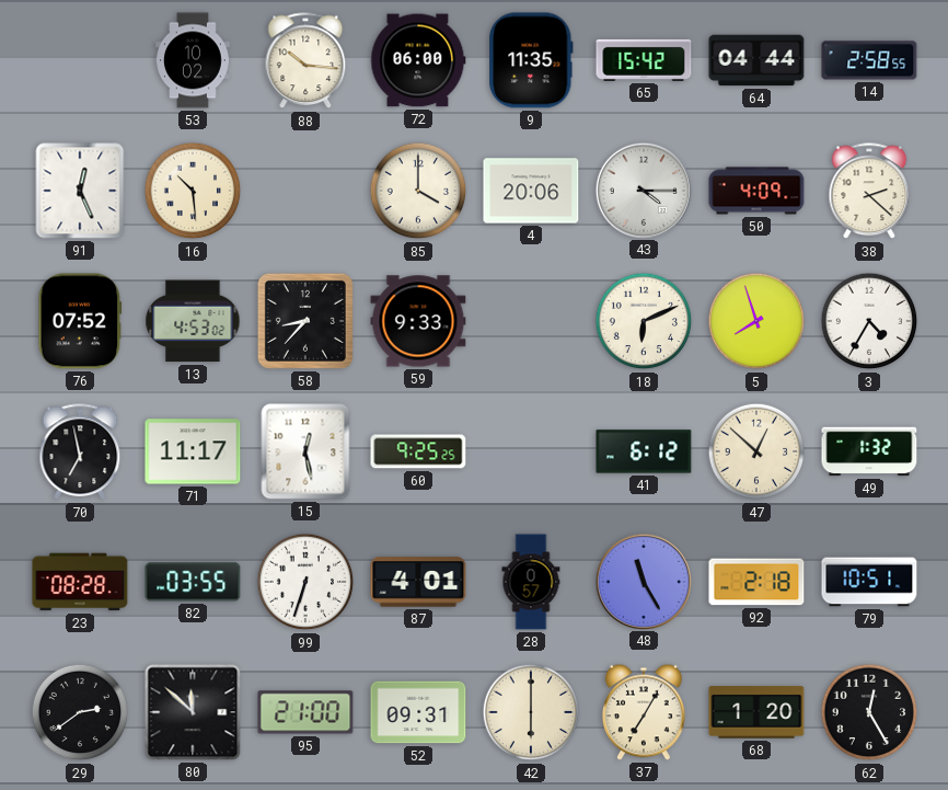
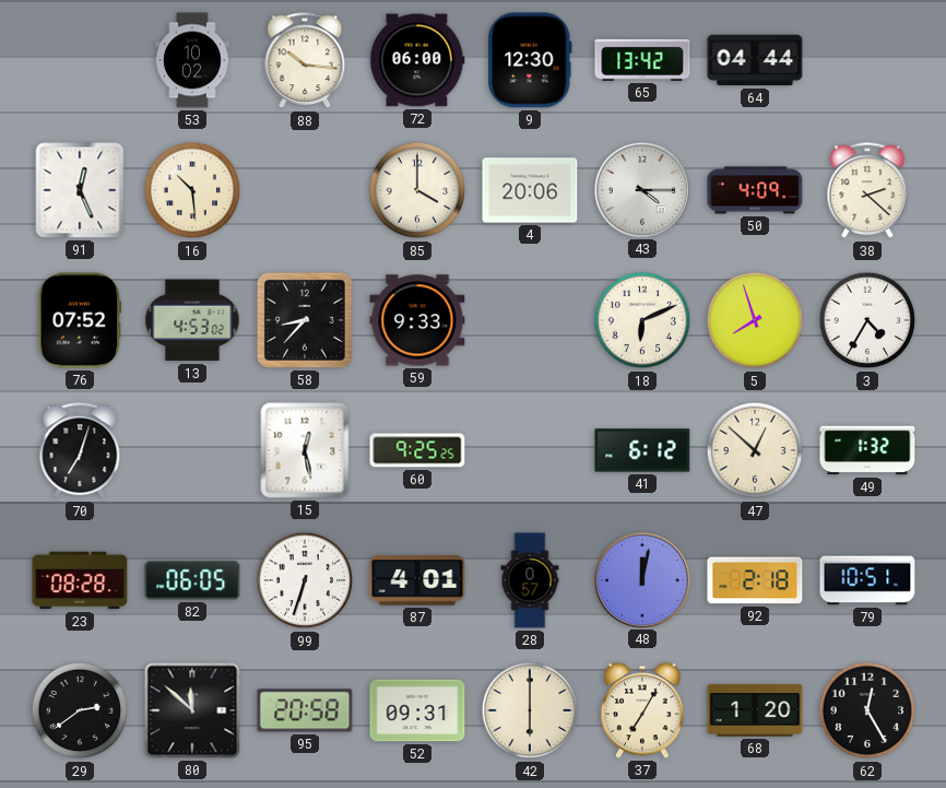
9: 11:35 -> 12:30
65: 15:42 -> 13:42
14: 2:58 -> none
70: 6:58 -> 7:03
71: 11:17 -> none
82: 03:55 -> 06:05
48: 11:25 -> 12:02
95: 21:00 -> 20:58
